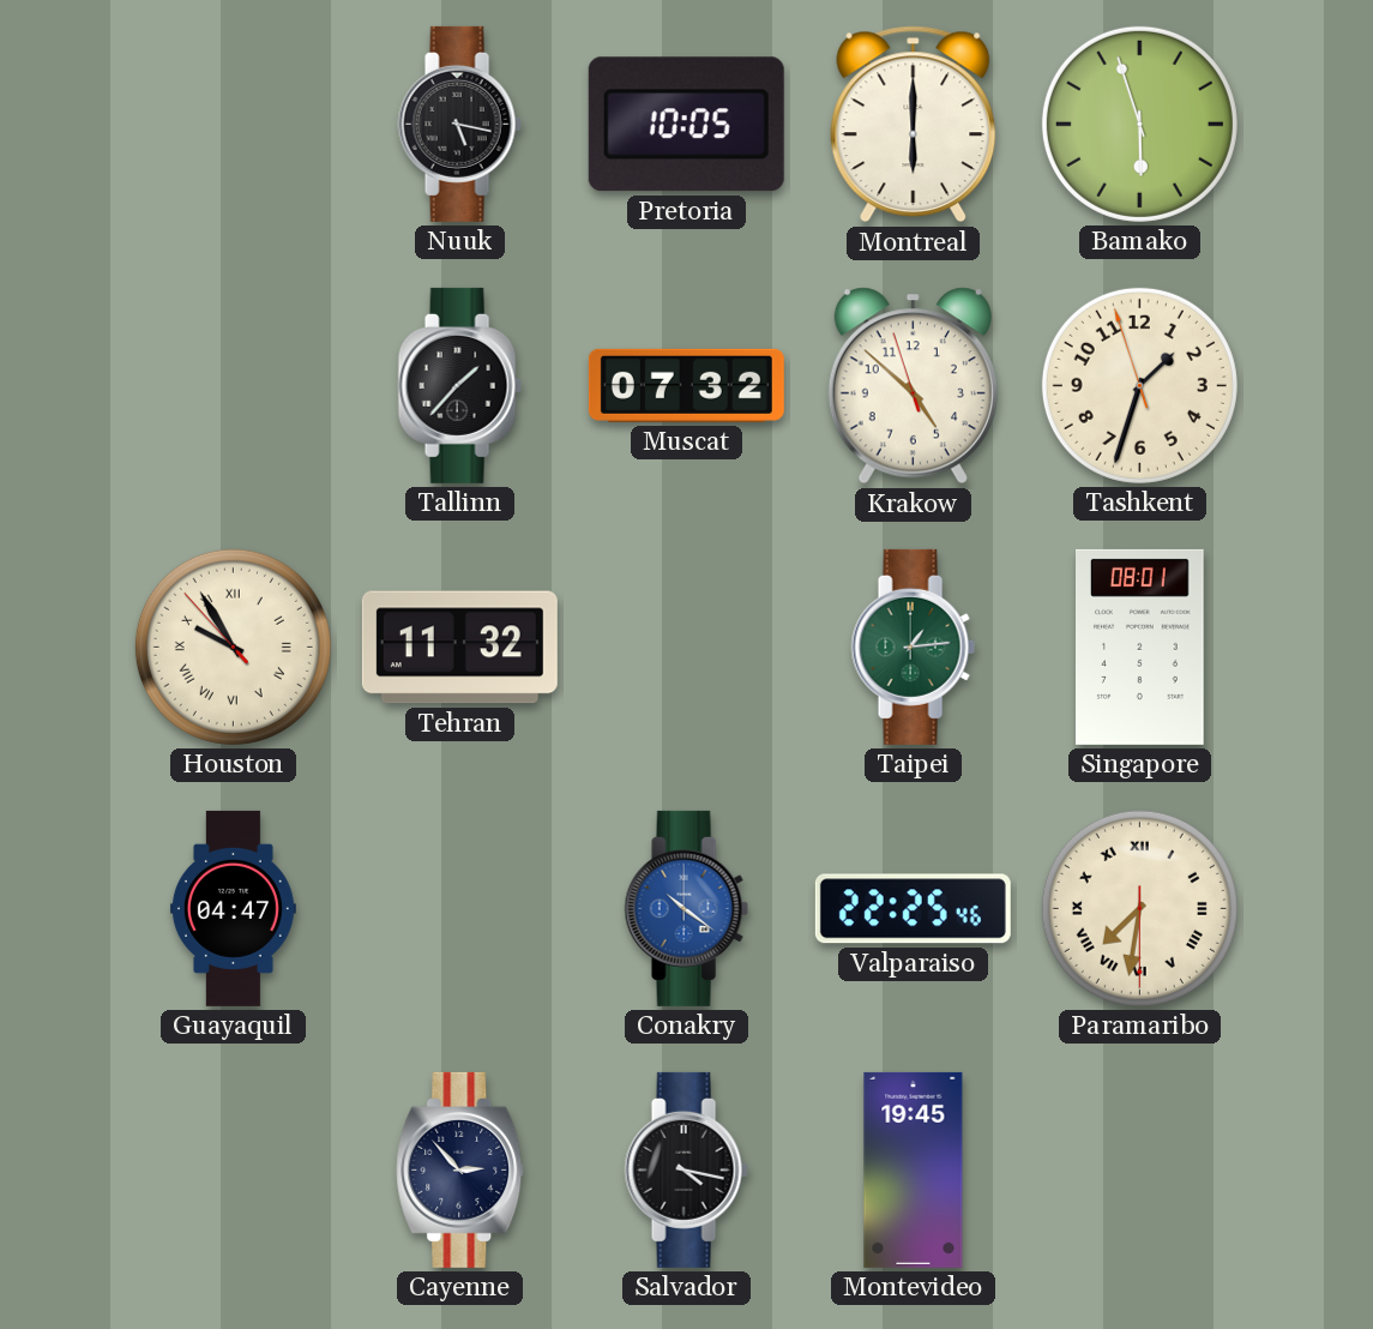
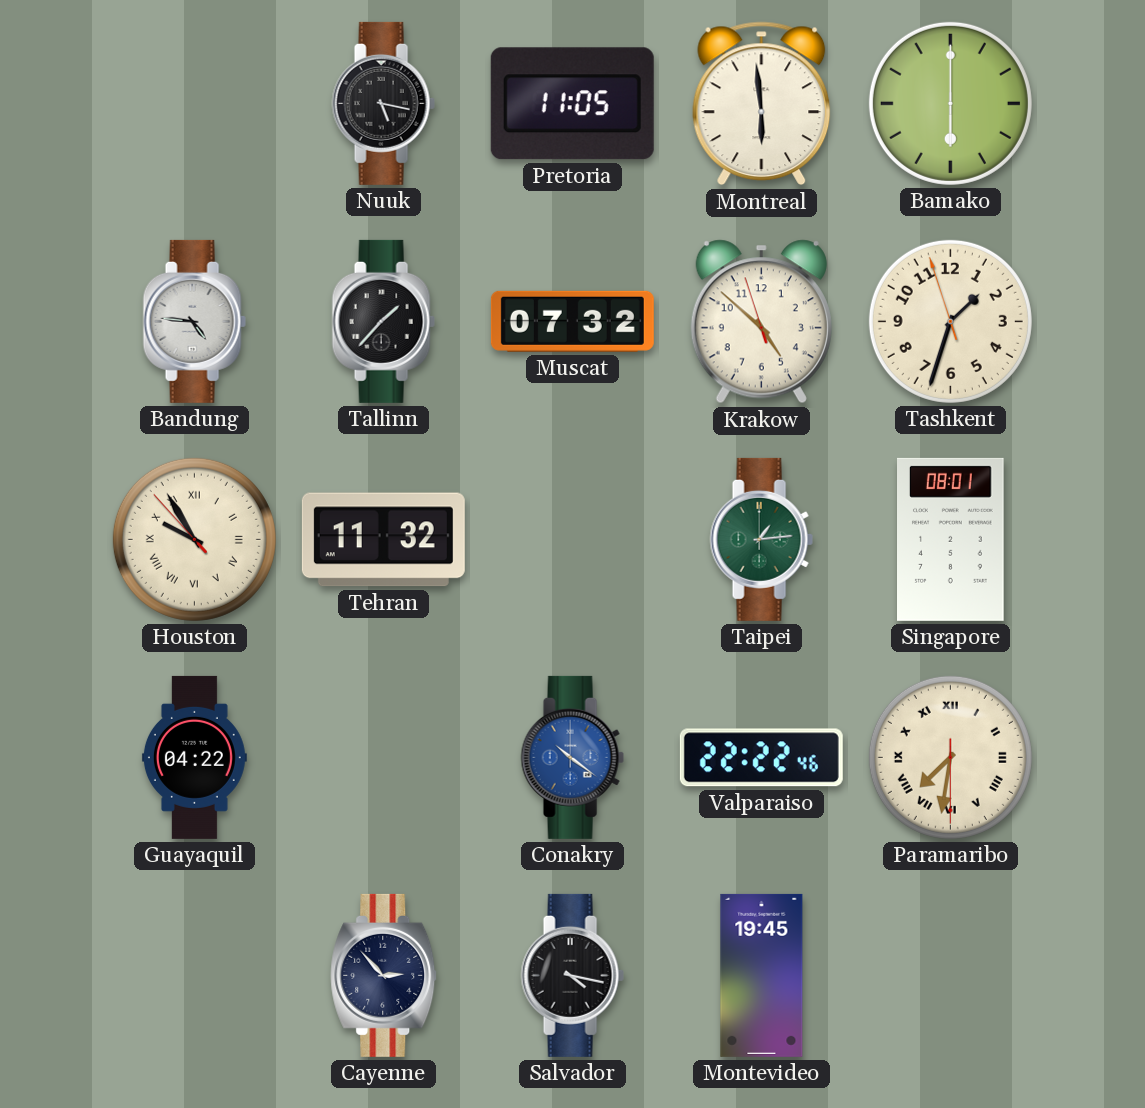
Pretoria: 10:05 -> 11:05
Montreal: 6:00 -> 5:59
Bamako: 5:57 -> 6:00
Bandung: none -> 4:46
Guayaquil: 04:47 -> 04:22
Valparaiso: 22:25 -> 22:22
